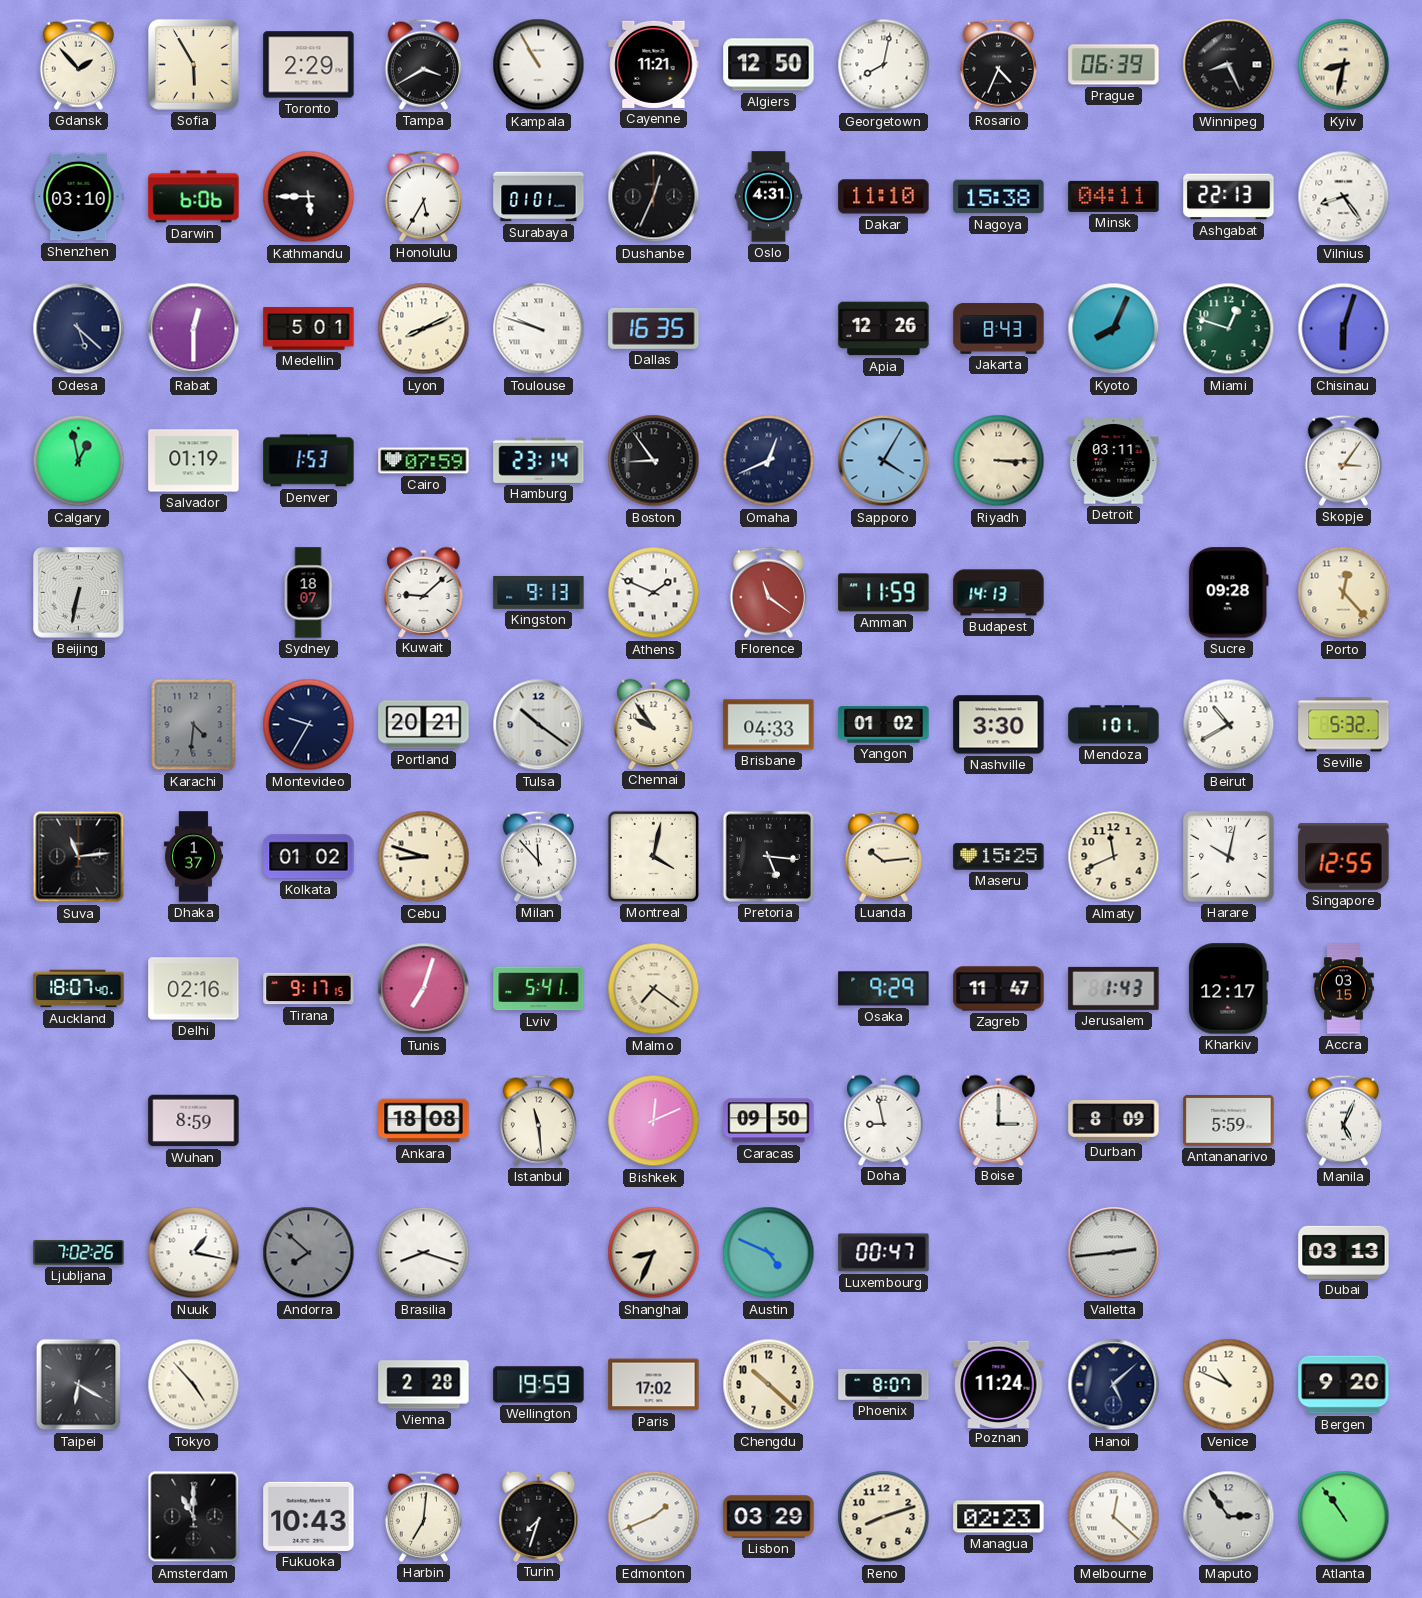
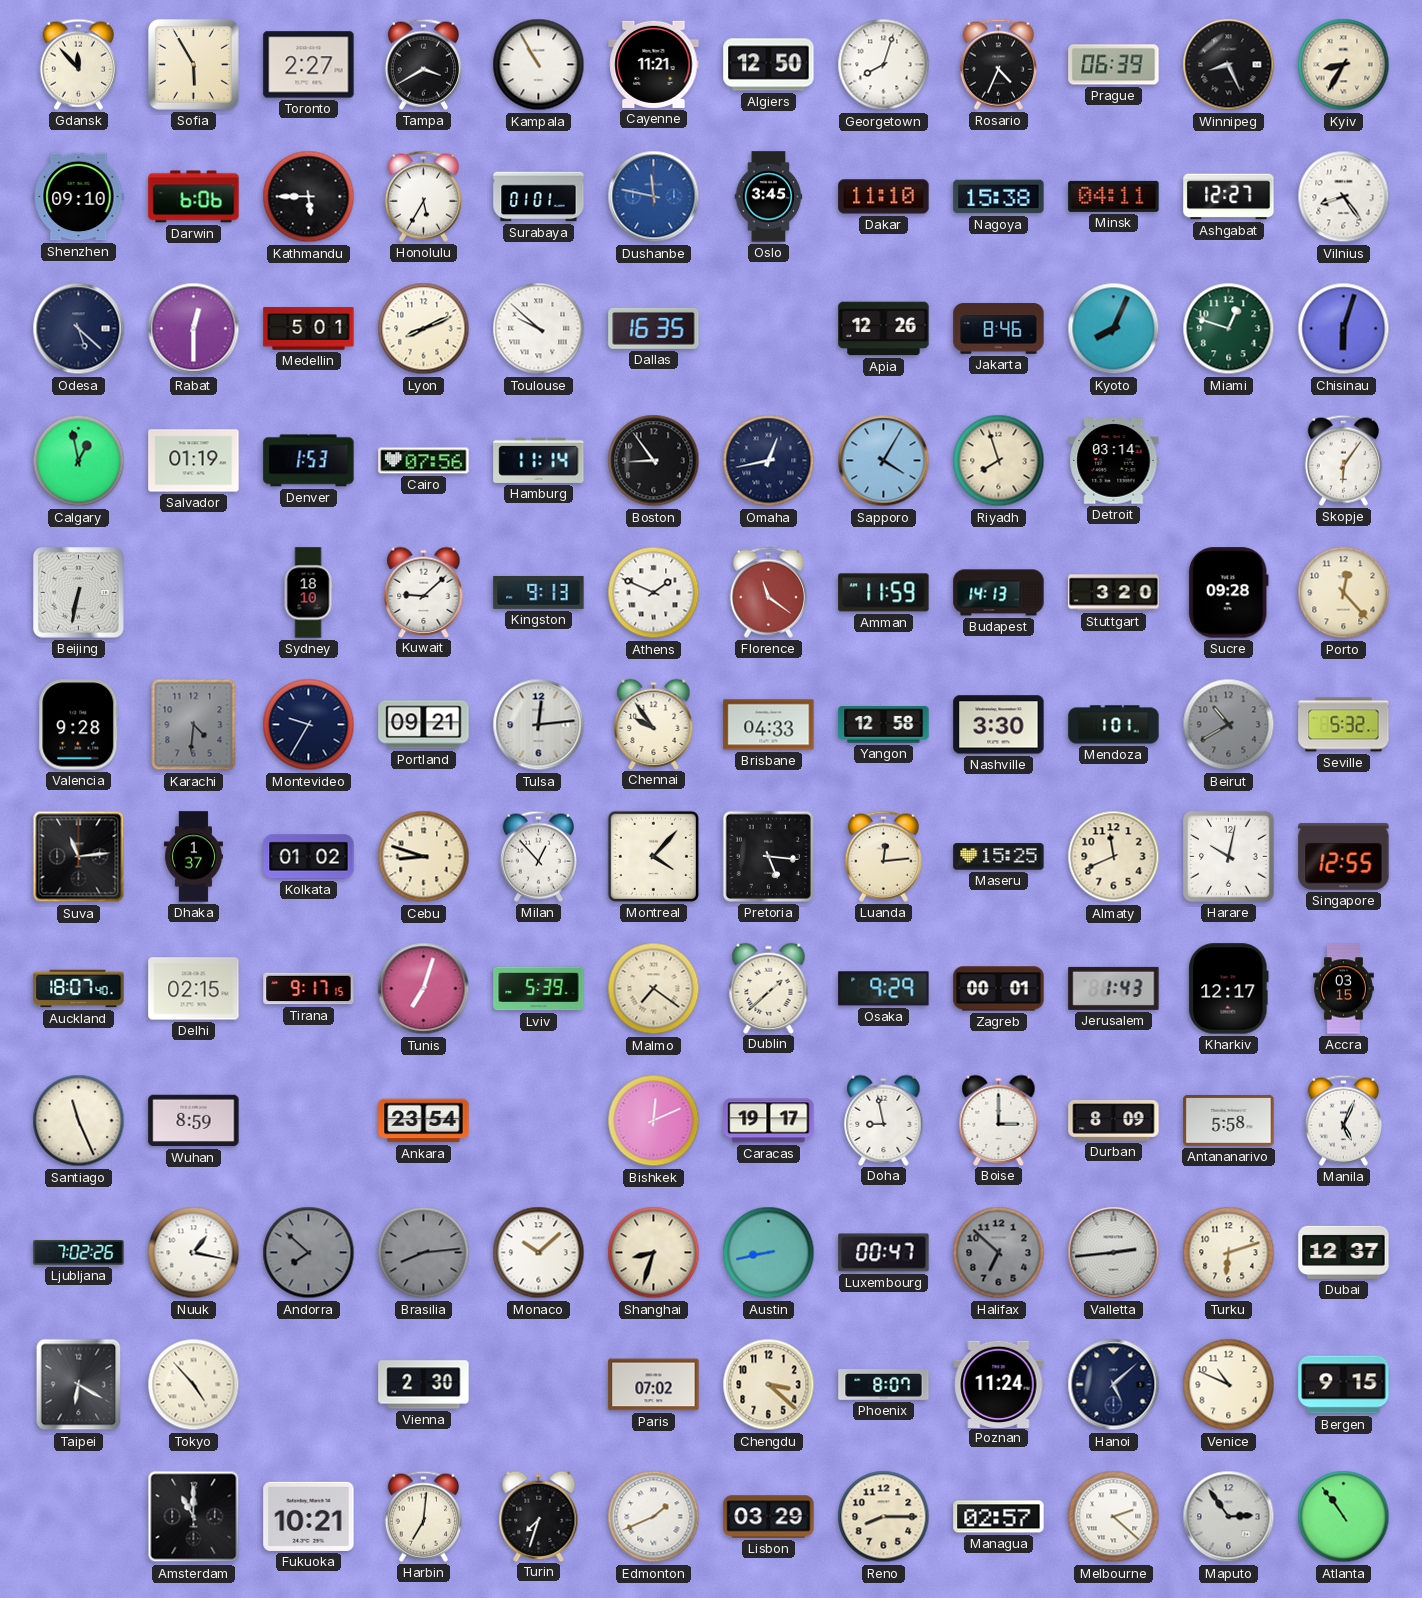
Gdansk: 1:53 -> 11:53
Toronto: 2:29 -> 2:27
Georgetown: 8:02 -> 8:03
Kyiv: 8:32 -> 8:35
Shenzhen: 03:10 -> 09:10
Dushanbe: 12:34 -> 11:47
Dushanbe dial: black -> blue
Oslo: 4:31 -> 3:45
Ashgabat: 22:13 -> 12:27
Toulouse: 9:48 -> 9:52
Jakarta: 8:43 -> 8:46
Cairo: 07:59 -> 07:56
Hamburg: 23:14 -> 11:14
Omaha: 12:41 -> 12:43
Riyadh: 3:15 -> 7:57
Detroit: 03:11 -> 03:14
Skopje: 3:06 -> 6:06
Sydney: 18:07 -> 18:10
Stuttgart: none -> 3:20
Valencia: none -> 9:28
Portland: 20:21 -> 09:21
Tulsa: 10:21 -> 12:14
Yangon: 01:02 -> 12:58
Beirut dial: white -> grey
Milan: 11:53 -> 12:53
Montreal: 4:02 -> 4:07
Luanda: 10:14 -> 12:14
Delhi: 02:16 -> 02:15
Lviv: 5:41 -> 5:39
Dublin: none -> 1:38
Zagreb: 11:47 -> 00:01
Santiago: none -> 11:26
Ankara: 18:08 -> 23:54
Istanbul: 11:29 -> none
Caracas: 09:50 -> 19:17
Antananarivo: 5:59 -> 5:58
Brasilia: 8:18 -> 8:14
Brasilia dial: white -> grey
Monaco: none -> 10:08
Shanghai: 8:34 -> 8:33
Austin: 4:49 -> 8:43
Halifax: none -> 6:52
Turku: none -> 6:12
Dubai: 03:13 -> 12:37
Vienna: 2:28 -> 2:30
Wellington: 19:59 -> none
Paris: 17:02 -> 07:02
Chengdu: 10:22 -> 3:22
Bergen: 9:20 -> 9:15
Fukuoka: 10:43 -> 10:21
Reno: 8:12 -> 8:15
Managua: 02:23 -> 02:57
Melbourne: 12:22 -> 2:22
